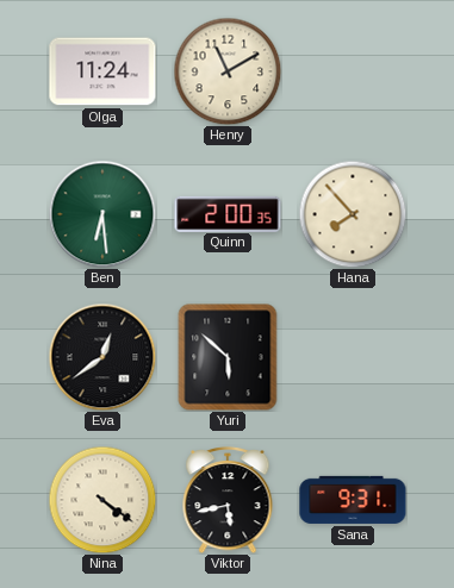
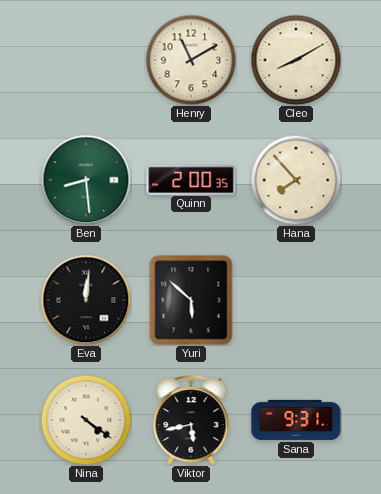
Olga: 11:24 -> none
Cleo: none -> 8:10
Ben: 6:29 -> 8:29
Eva: 12:39 -> 12:01
